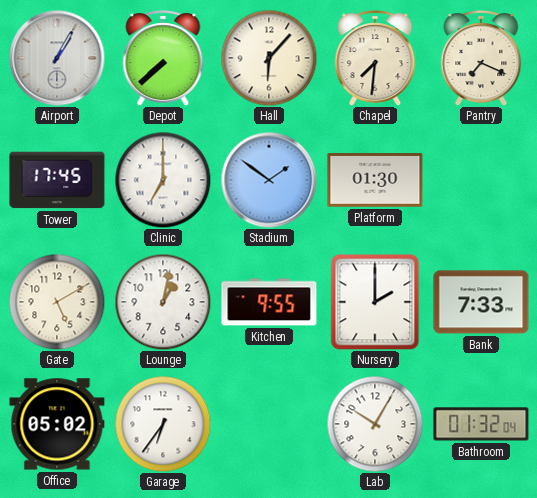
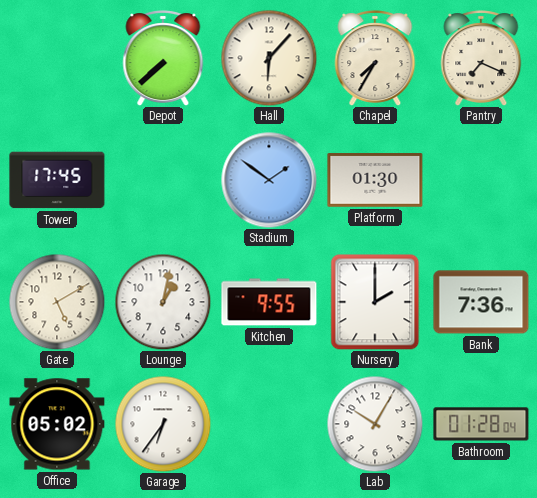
Airport: 1:05 -> none
Chapel: 7:31 -> 7:35
Clinic: 7:00 -> none
Bank: 7:33 -> 7:36
Bathroom: 01:32 -> 01:28
